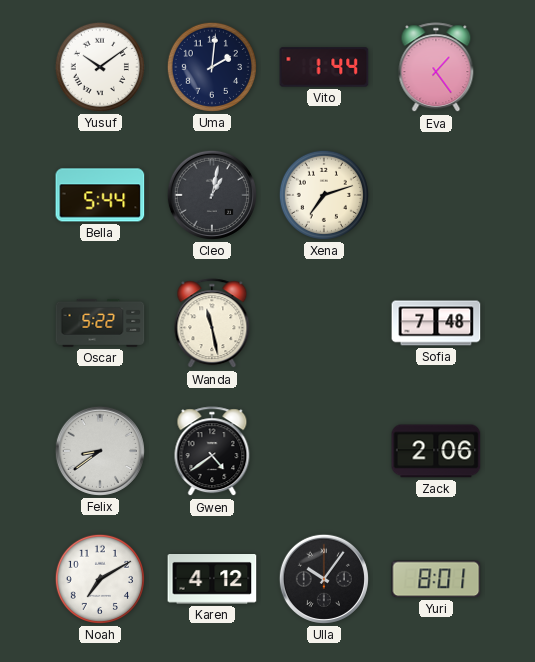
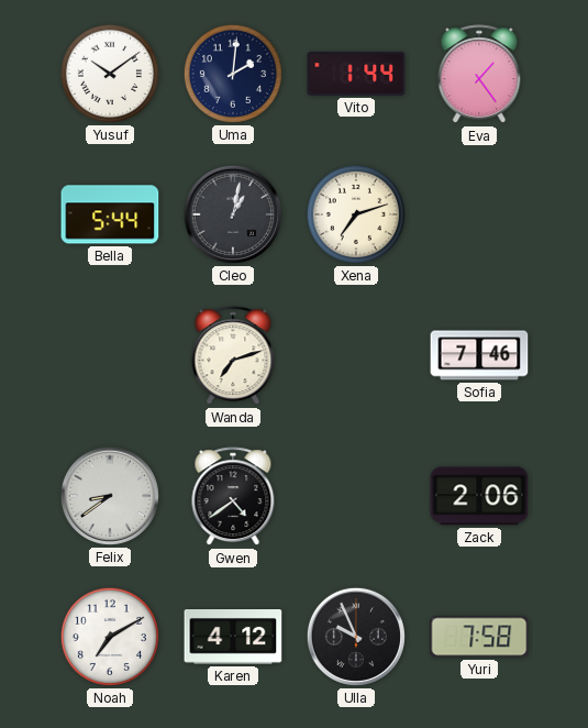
Oscar: 5:22 -> none
Wanda: 11:28 -> 7:12
Sofia: 7:48 -> 7:46
Ulla: 10:06 -> 9:56
Yuri: 8:01 -> 7:58
